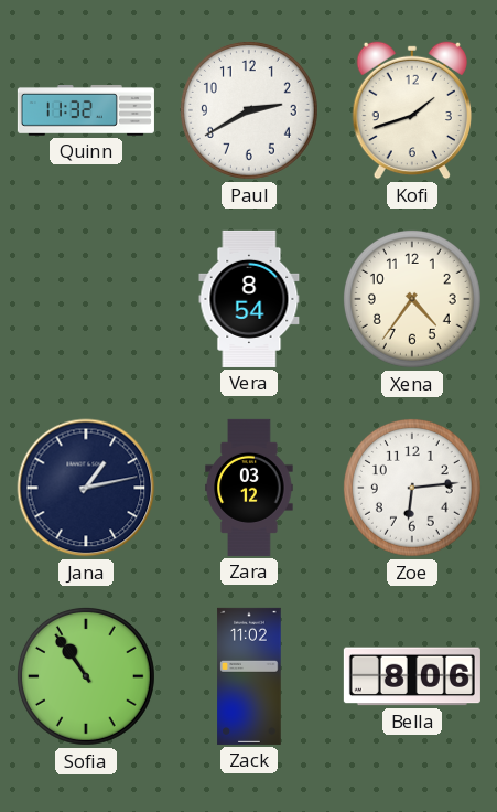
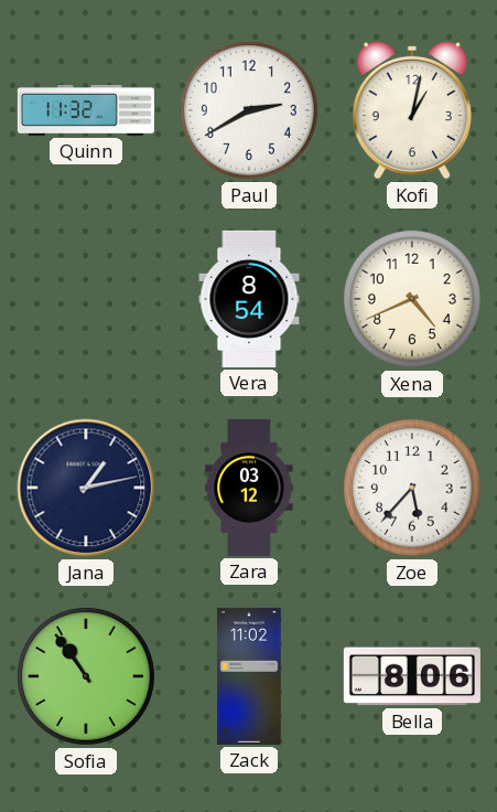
Kofi: 1:42 -> 1:02
Xena: 4:36 -> 4:41
Zoe: 6:14 -> 5:37
